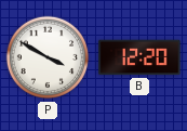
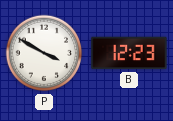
B: 12:20 -> 12:23
